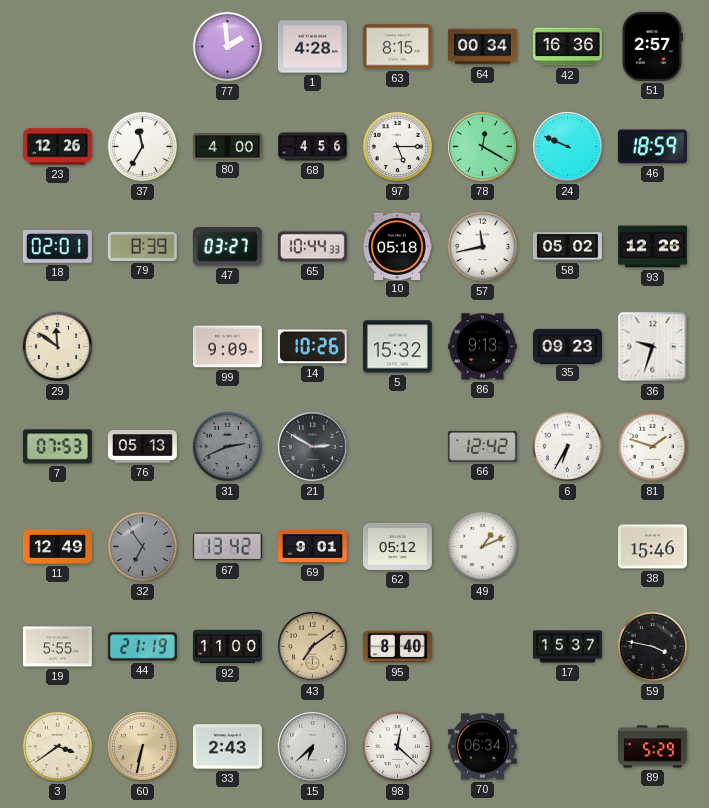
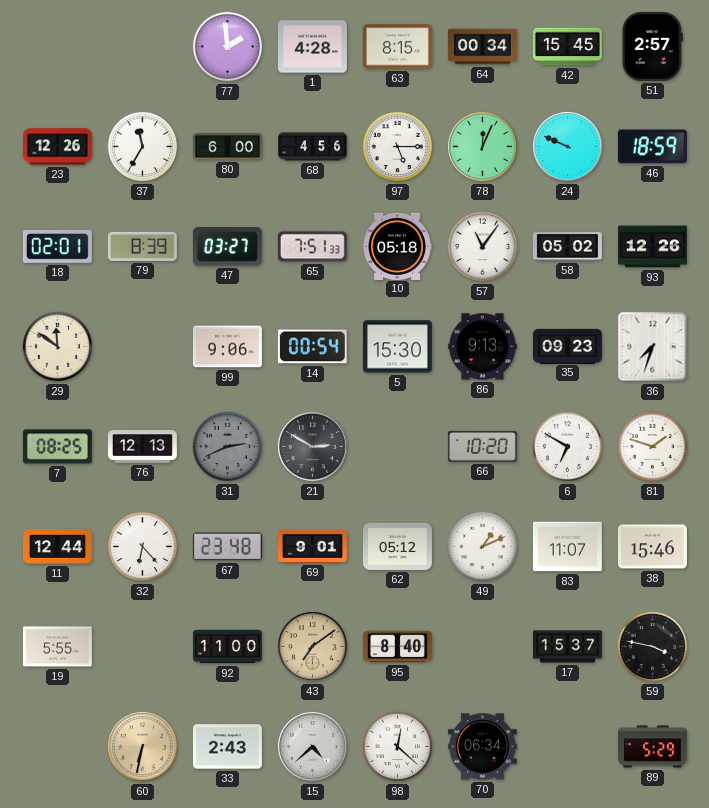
42: 16:36 -> 15:45
80: 4:00 -> 6:00
78: 12:20 -> 12:04
65: 10:44 -> 7:51
57: 11:43 -> 11:06
99: 9:09 -> 9:06
14: 10:26 -> 00:54
5: 15:32 -> 15:30
36: 9:33 -> 7:33
7: 07:53 -> 08:25
76: 05:13 -> 12:13
66: 12:42 -> 10:20
6: 6:35 -> 6:50
11: 12:49 -> 12:44
32: 6:54 -> 6:23
32 dial: grey -> white
67: 13:42 -> 23:48
83: none -> 11:07
44: 21:19 -> none
3: 3:39 -> none
15: 6:38 -> 4:38
